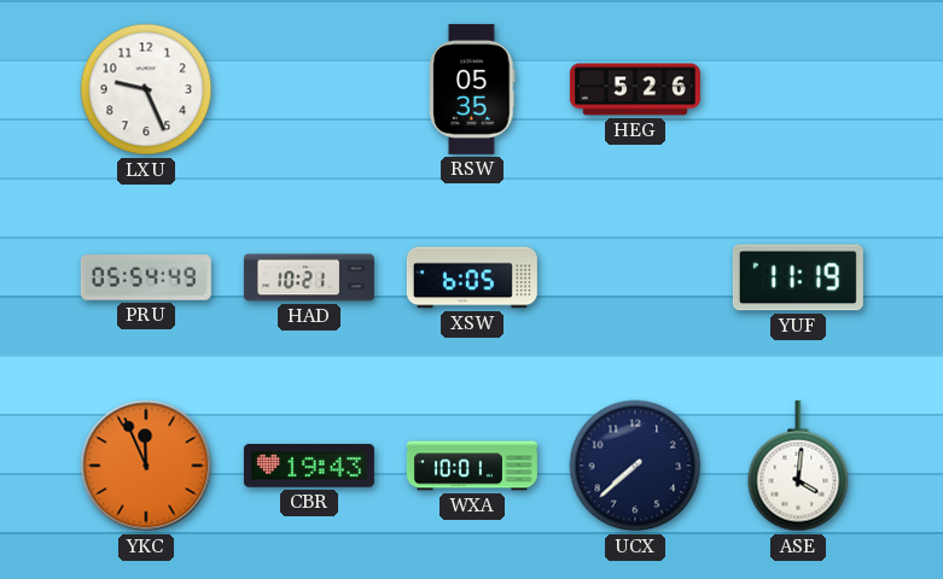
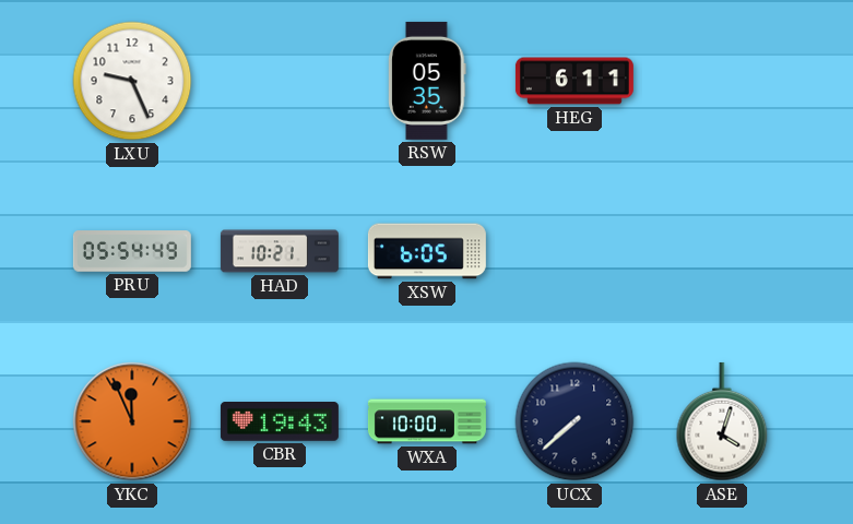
HEG: 5:26 -> 6:11
YUF: 11:19 -> none
WXA: 10:01 -> 10:00
ASE: 4:01 -> 4:03
